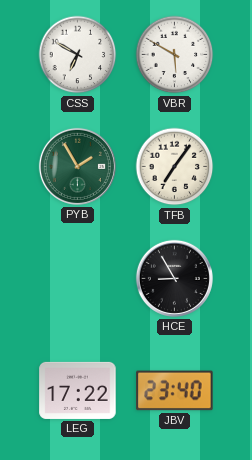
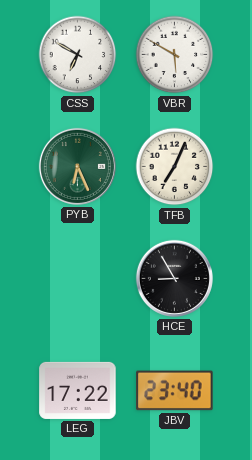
PYB: 1:55 -> 6:26
TFB: 7:06 -> 7:04
